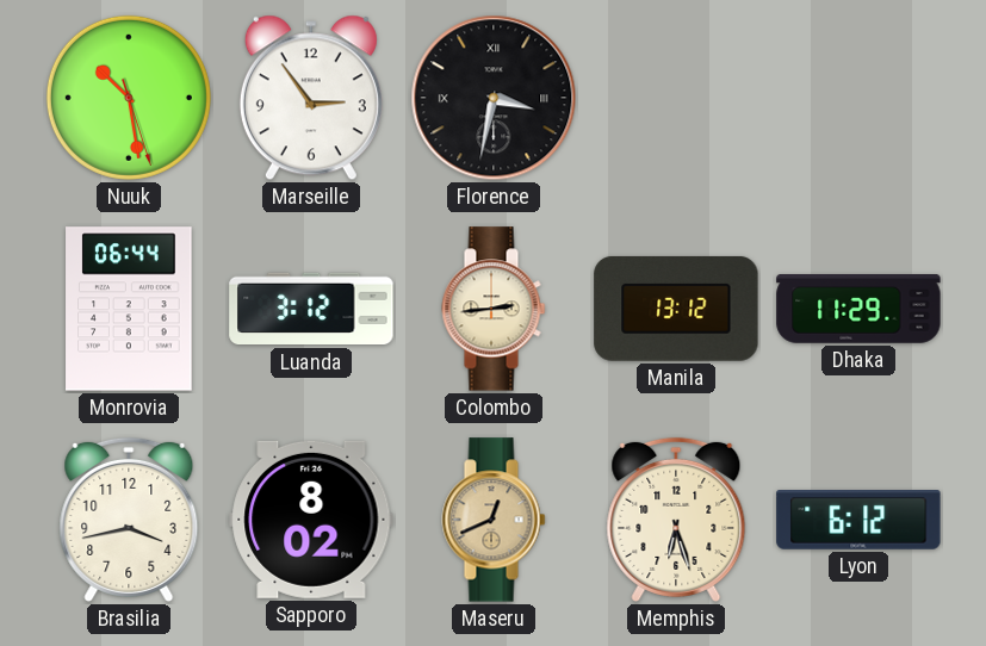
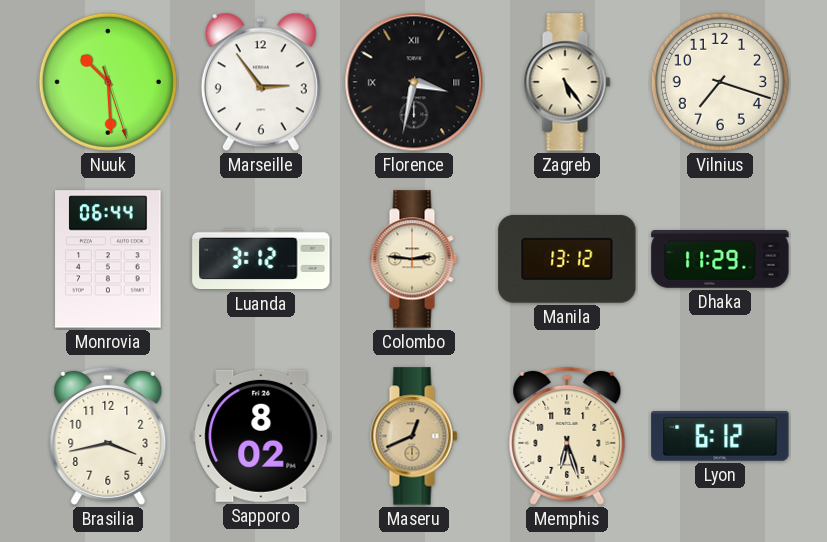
Nuuk: 10:28 -> 10:29
Zagreb: none -> 5:24
Vilnius: none -> 7:18
Colombo: 2:44 -> 2:46
